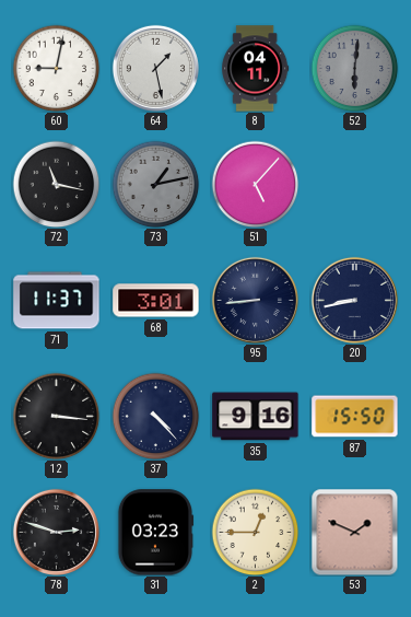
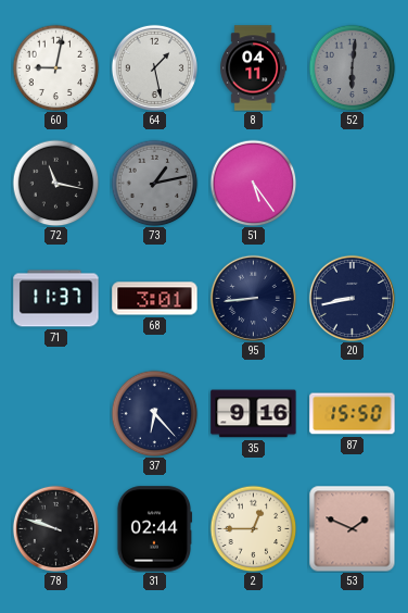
51: 5:07 -> 5:24
12: 3:16 -> none
37: 4:23 -> 6:23
78: 2:48 -> 9:48
31: 03:23 -> 02:44
